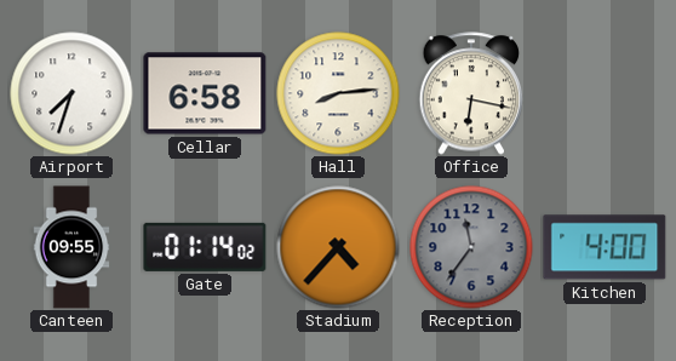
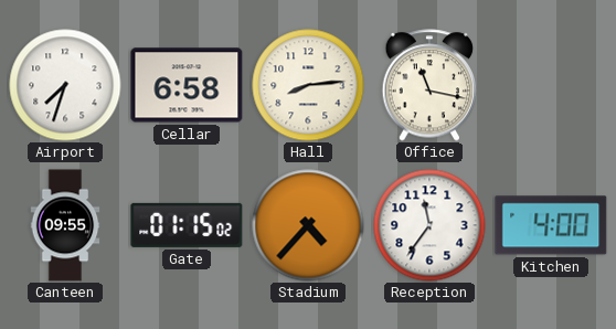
Office: 6:17 -> 11:17
Gate: 01:14 -> 01:15
Reception dial: grey -> white
